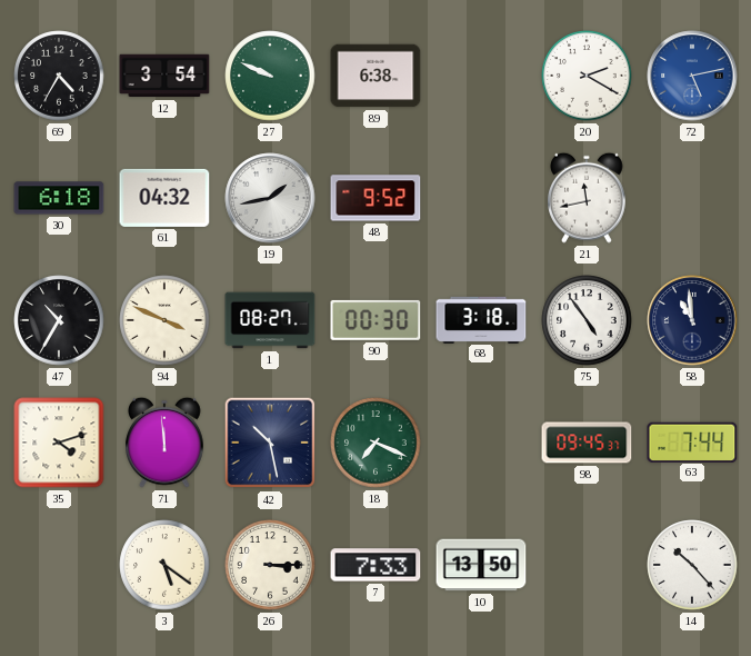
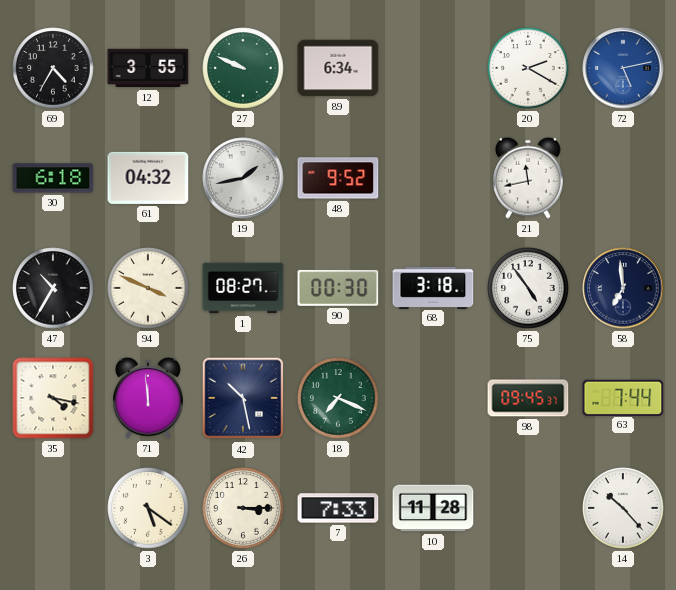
12: 3:54 -> 3:55
89: 6:38 -> 6:34
58: 10:59 -> 6:59
35: 4:12 -> 4:17
10: 13:50 -> 11:28
